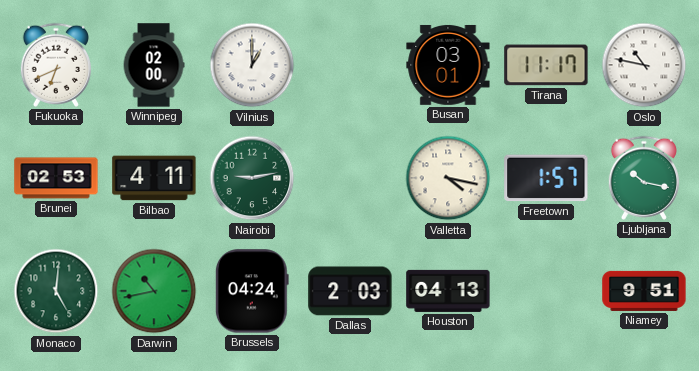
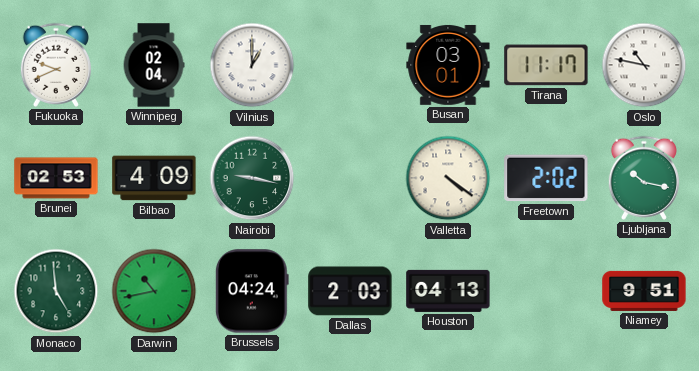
Fukuoka: 6:41 -> 9:41
Winnipeg: 02:00 -> 02:04
Bilbao: 4:11 -> 4:09
Nairobi: 9:13 -> 9:17
Valletta: 4:17 -> 4:21
Freetown: 1:57 -> 2:02
Monaco: 5:01 -> 4:59
